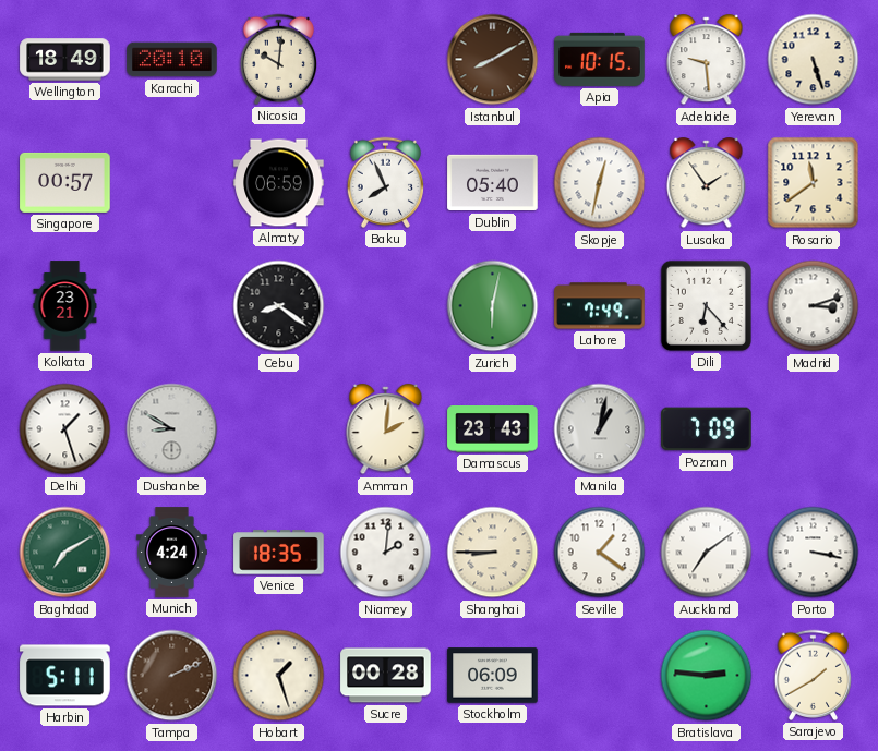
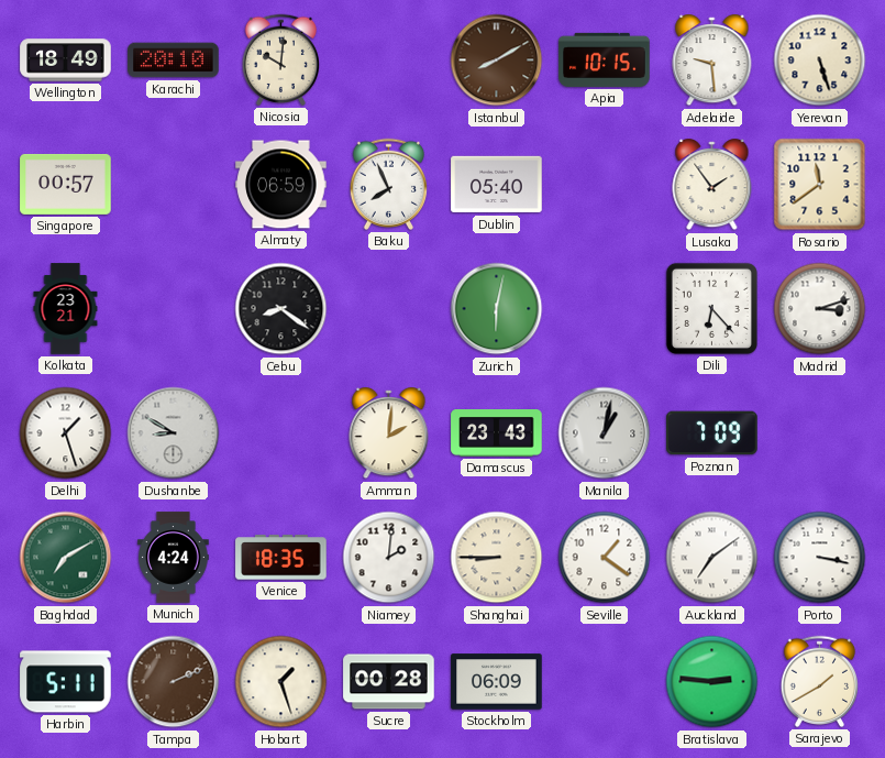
Skopje: 12:32 -> none
Lahore: 7:49 -> none
